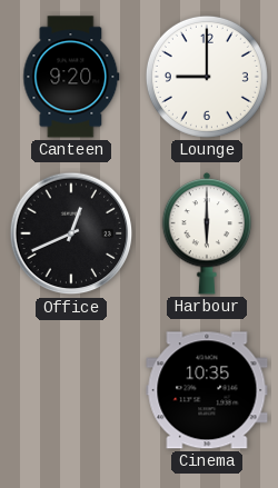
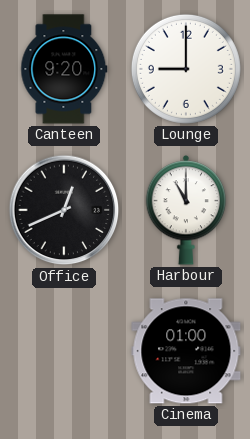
Harbour: 6:00 -> 11:00
Cinema: 10:35 -> 01:00
